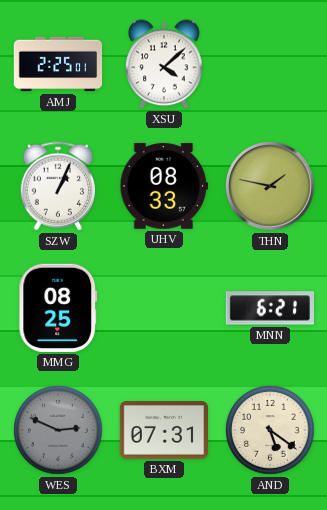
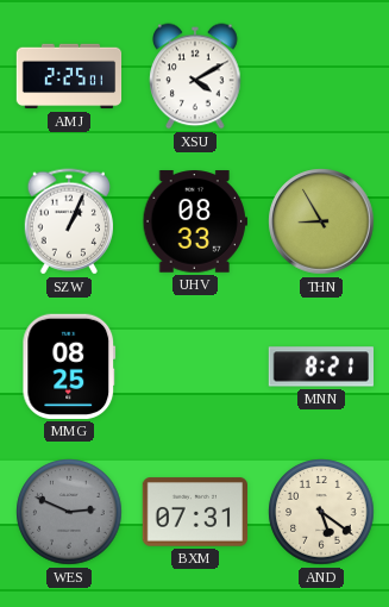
XSU: 4:08 -> 4:10
THN: 1:47 -> 8:55
MNN: 6:21 -> 8:21
